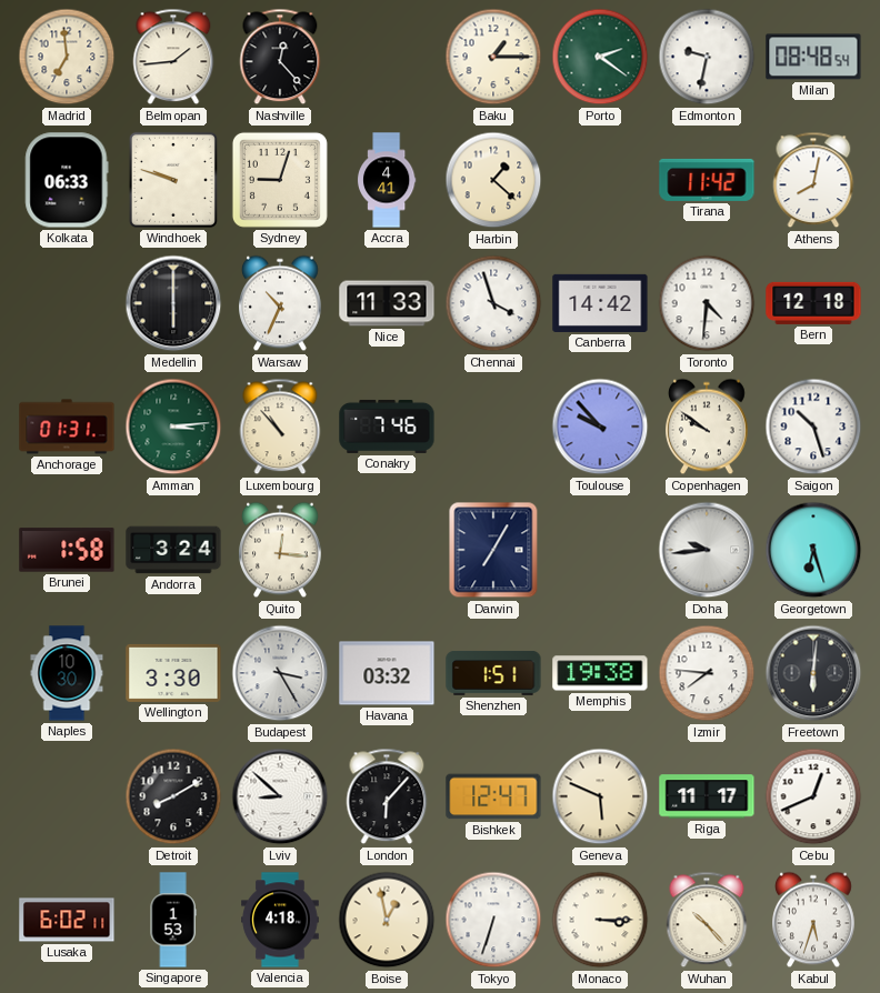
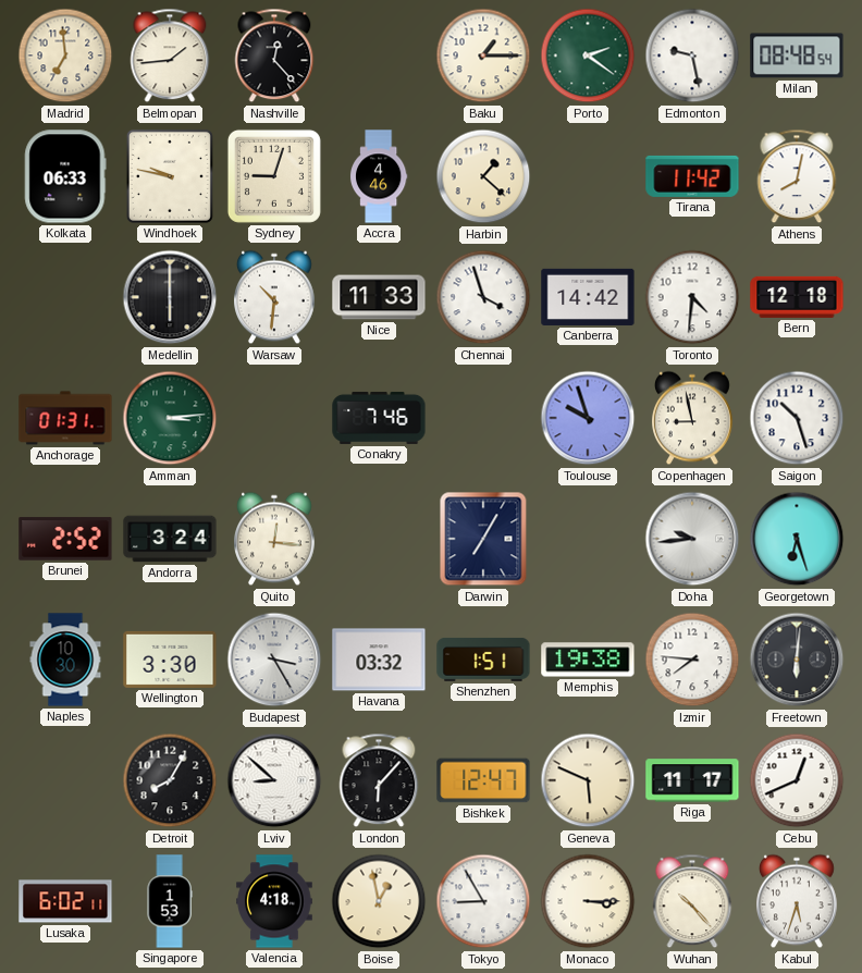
Edmonton: 9:32 -> 9:28
Windhoek: 9:48 -> 9:47
Accra: 4:41 -> 4:46
Warsaw: 10:34 -> 10:31
Luxembourg: 10:53 -> none
Toulouse: 9:53 -> 9:57
Copenhagen: 9:51 -> 8:58
Brunei: 1:58 -> 2:52
Detroit: 8:10 -> 8:05
Tokyo: 6:33 -> 8:55
